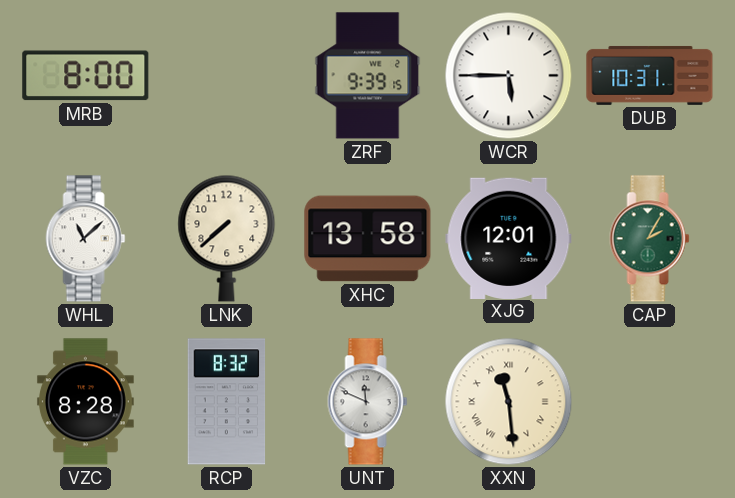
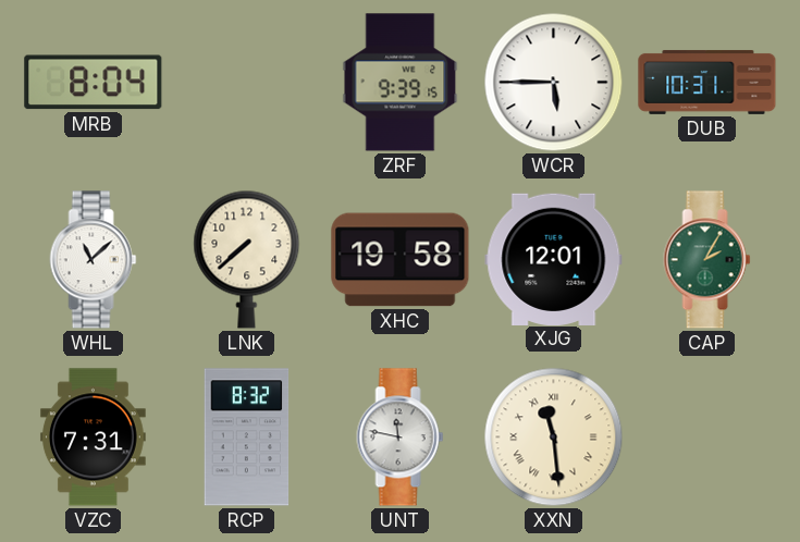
MRB: 8:00 -> 8:04
XHC: 13:58 -> 19:58
VZC: 8:28 -> 7:31
UNT: 11:49 -> 11:47
